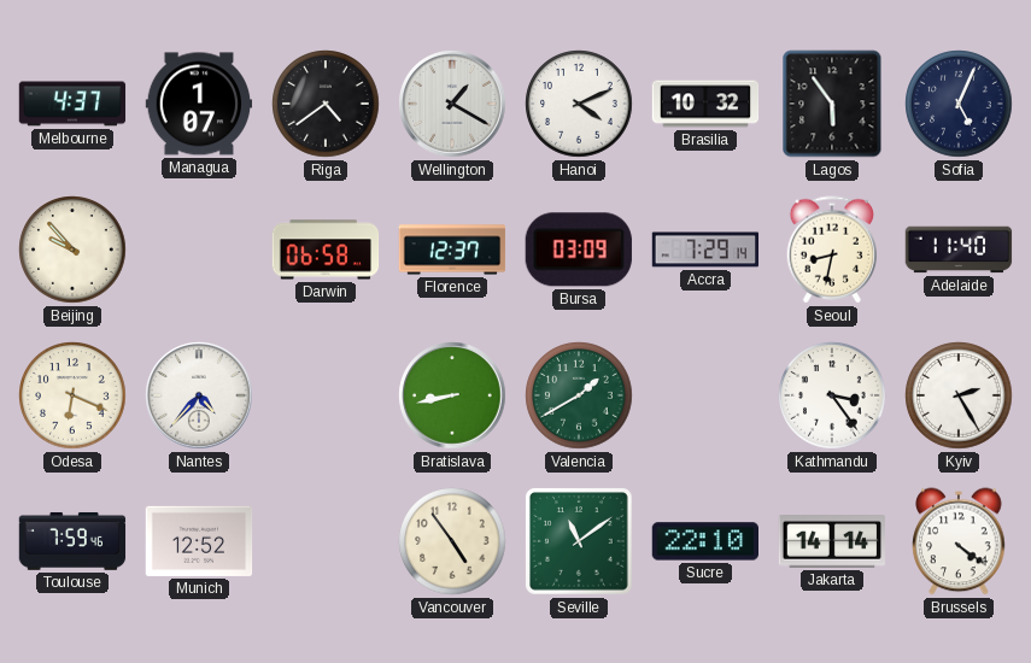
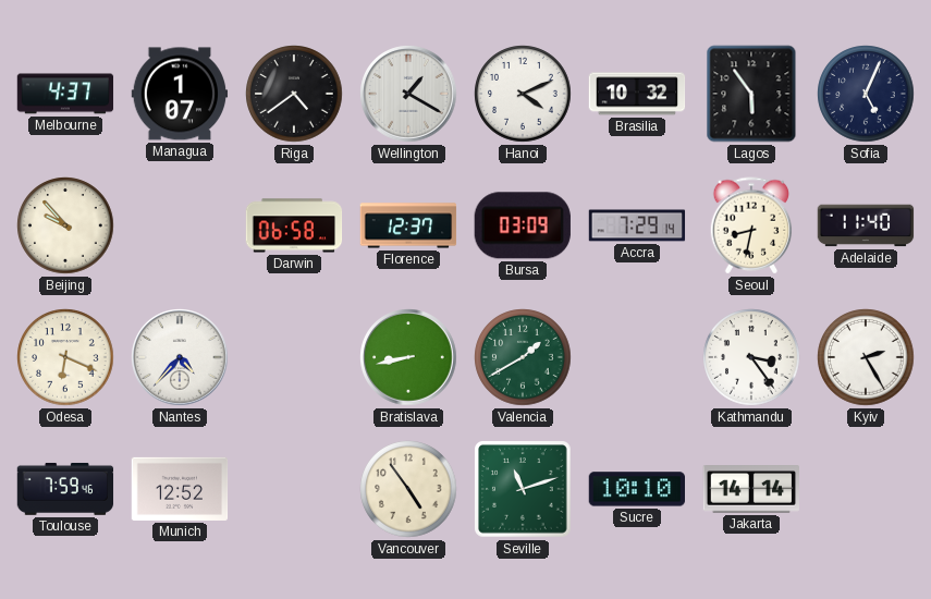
Seville: 11:09 -> 11:12
Sucre: 22:10 -> 10:10
Brussels: 4:21 -> none
